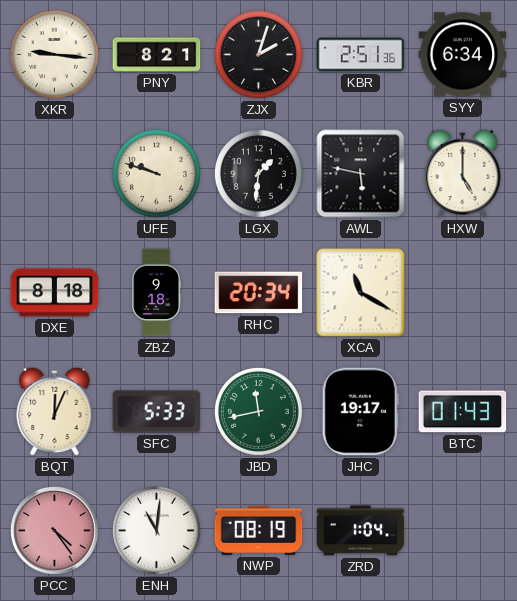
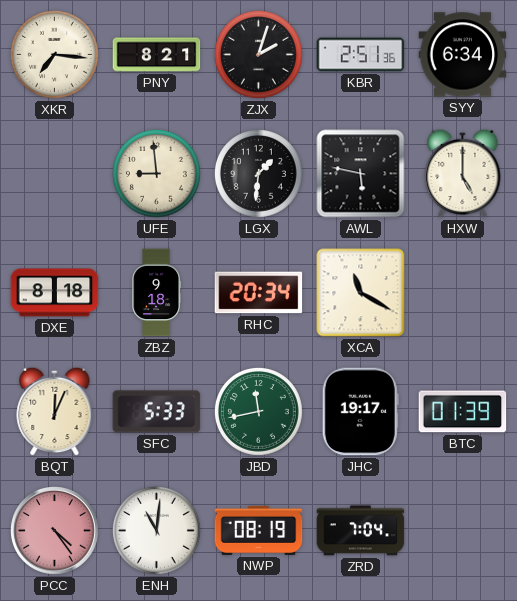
XKR: 9:16 -> 7:16
UFE: 9:48 -> 8:59
BTC: 01:43 -> 01:39
ZRD: 1:04 -> 7:04
